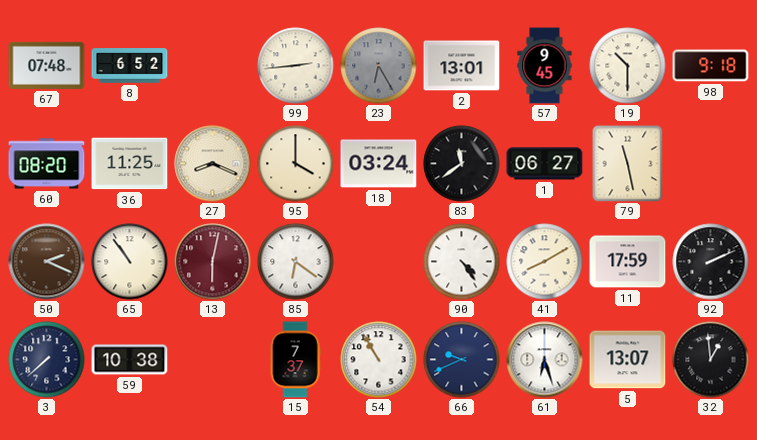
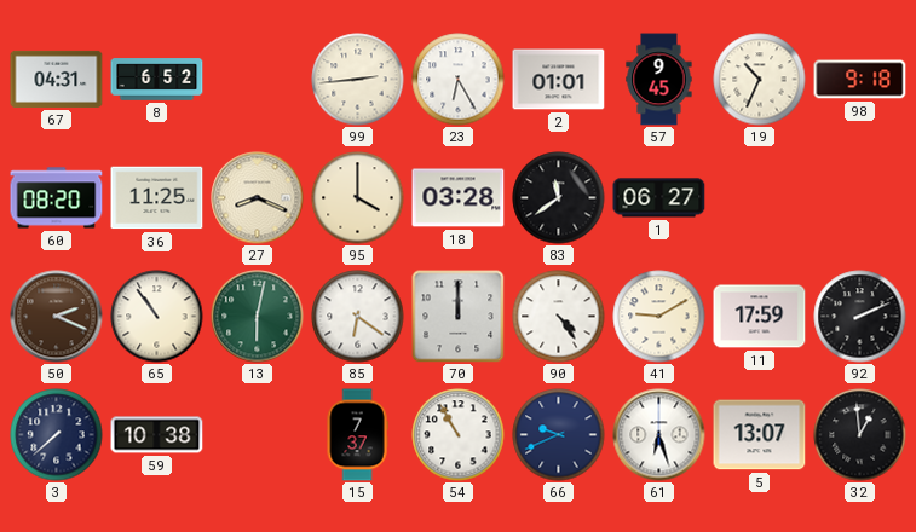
67: 07:48 -> 04:31
23 dial: grey -> white
2: 13:01 -> 01:01
19: 10:30 -> 10:34
18: 03:24 -> 03:28
79: 11:28 -> none
13 dial: burgundy -> green
70: none -> 12:00
41: 8:10 -> 9:10
